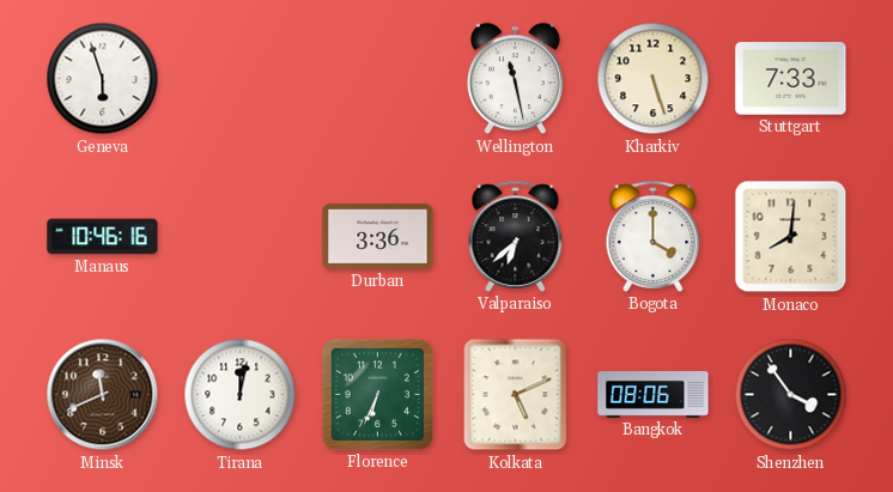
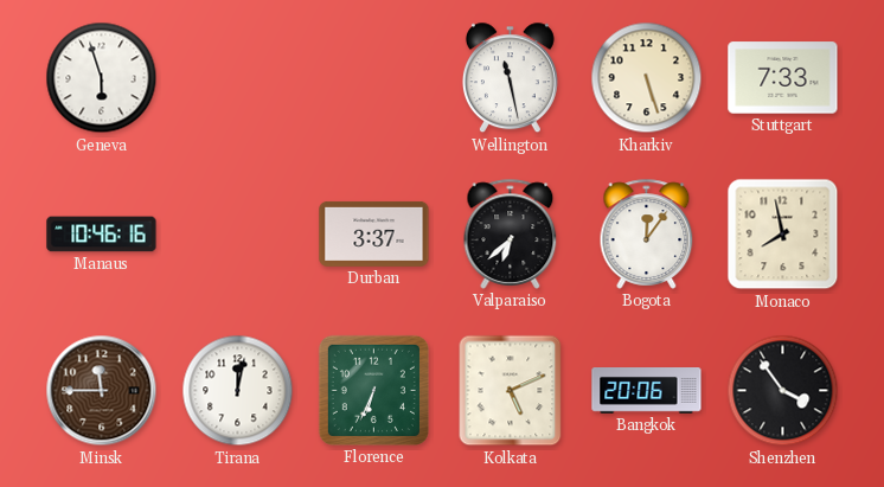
Durban: 3:36 -> 3:37
Bogota: 4:00 -> 12:06
Monaco: 8:01 -> 7:58
Minsk: 11:41 -> 11:45
Bangkok: 08:06 -> 20:06
